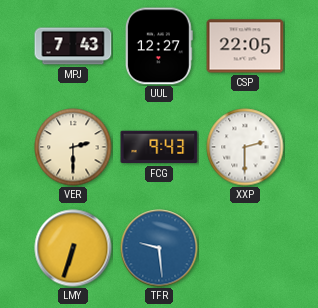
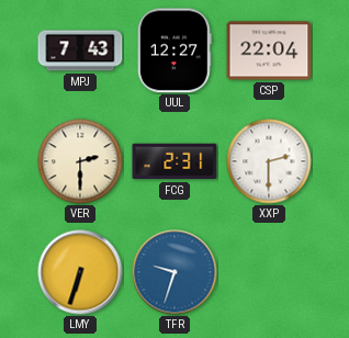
CSP: 22:05 -> 22:04
FCG: 9:43 -> 2:31
TFR: 9:29 -> 9:33
